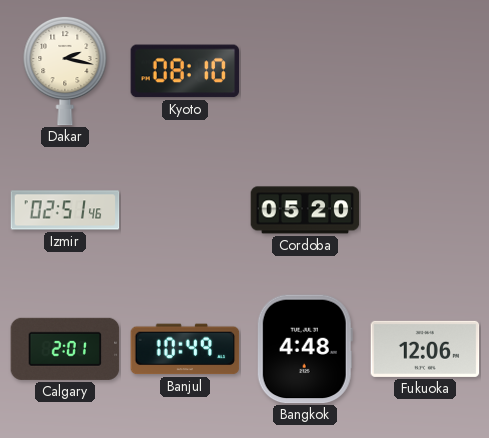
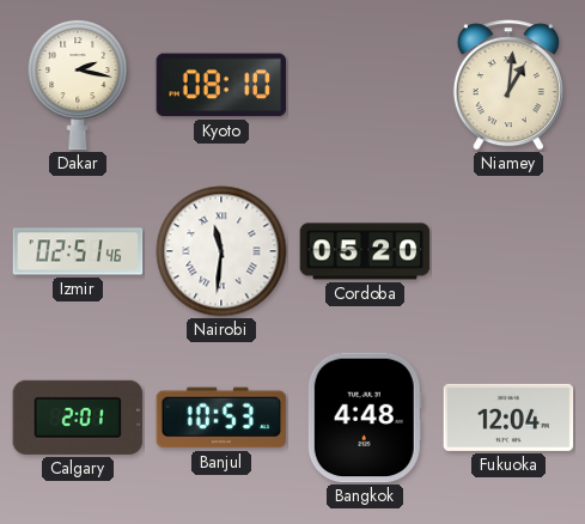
Niamey: none -> 1:01
Nairobi: none -> 11:31
Banjul: 10:49 -> 10:53
Fukuoka: 12:06 -> 12:04
